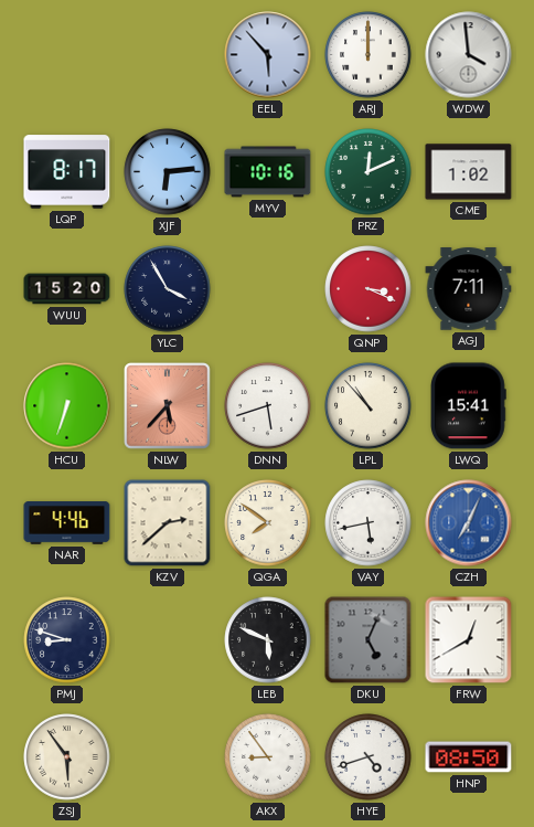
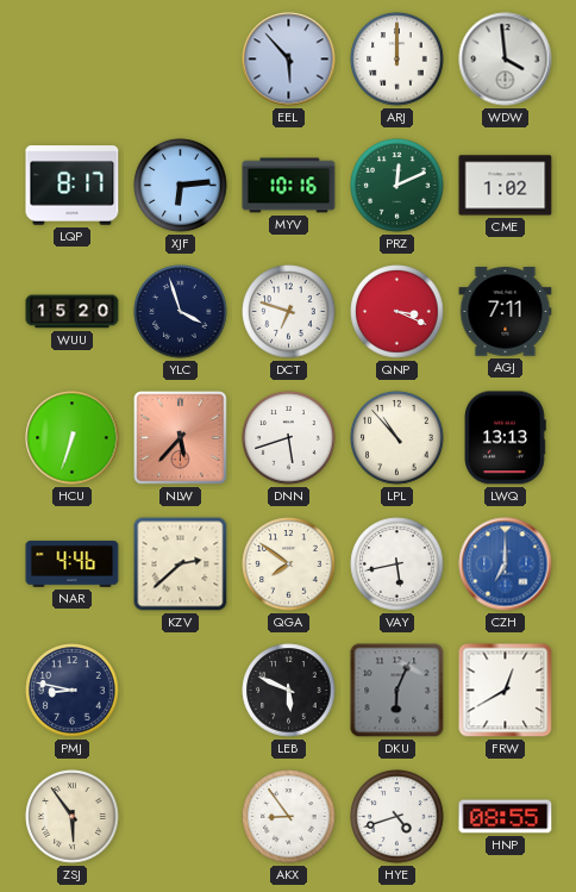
YLC: 3:55 -> 3:57
DCT: none -> 6:48
LWQ: 15:41 -> 13:13
CZH: 7:04 -> 7:00
PMJ: 8:48 -> 8:47
DKU: 5:04 -> 6:04
HNP: 08:50 -> 08:55
